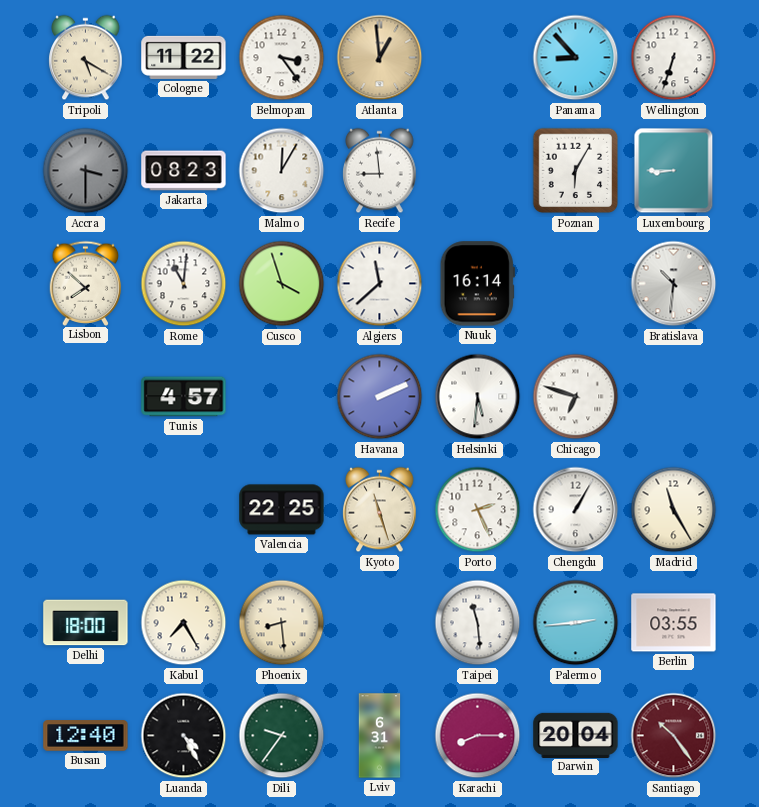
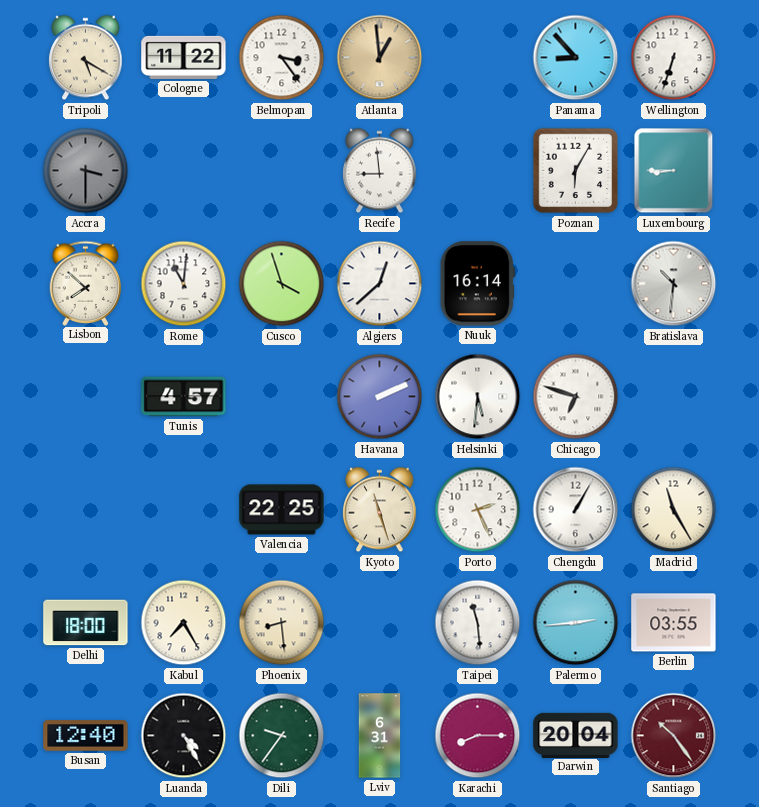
Jakarta: 08:23 -> none
Malmo: 12:05 -> none
Algiers: 11:38 -> 12:38
